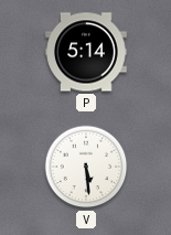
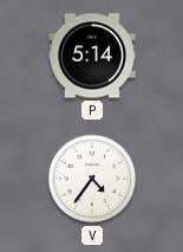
V: 5:29 -> 4:36
